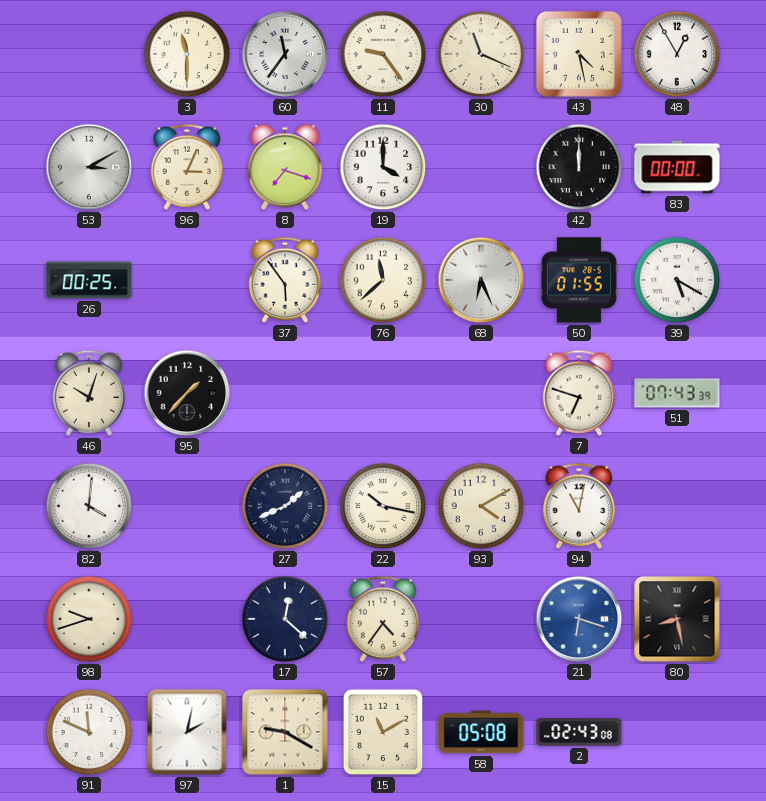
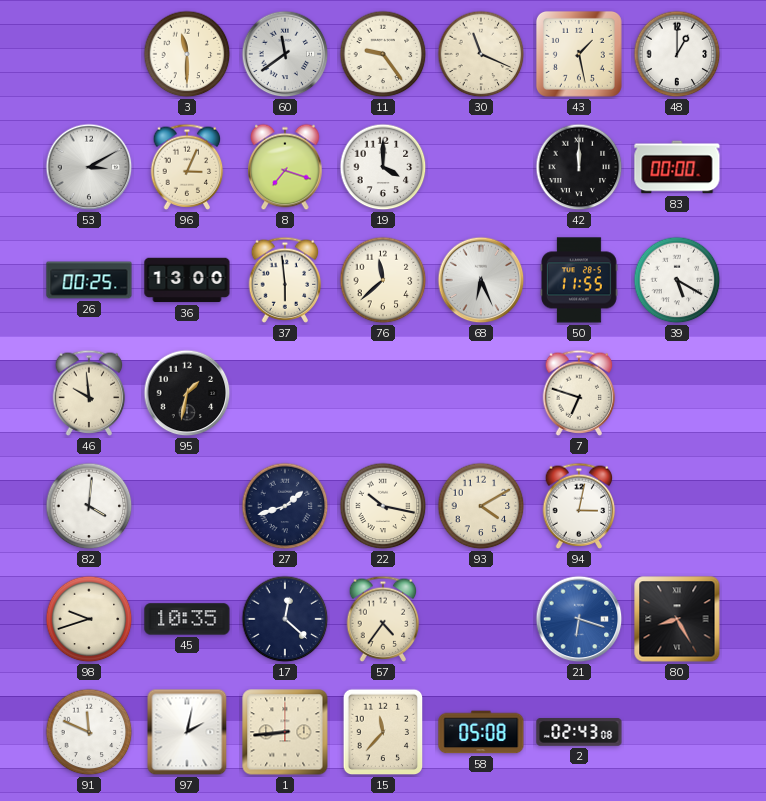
60: 11:36 -> 11:39
43: 4:28 -> 1:28
48: 12:55 -> 1:00
36: none -> 13:00
37: 5:54 -> 5:59
50: 01:55 -> 11:55
46: 10:03 -> 9:59
95: 1:37 -> 1:32
51: 07:43 -> none
27: 1:41 -> 1:42
94: 11:02 -> 3:02
45: none -> 10:35
80: 8:28 -> 8:25
1: 9:20 -> 8:44
15: 11:10 -> 11:37
